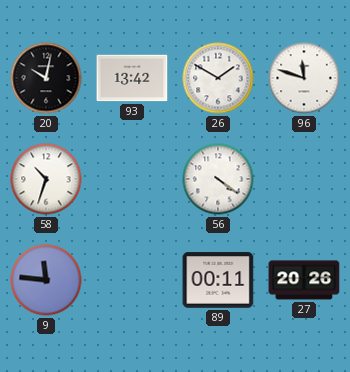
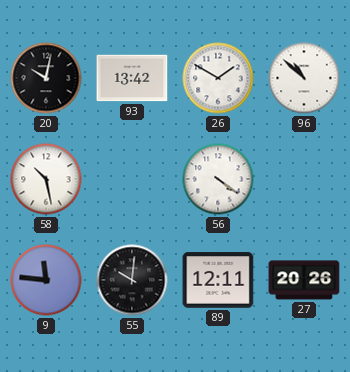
96: 11:48 -> 10:52
58: 10:33 -> 10:28
55: none -> 10:01
89: 00:11 -> 12:11
